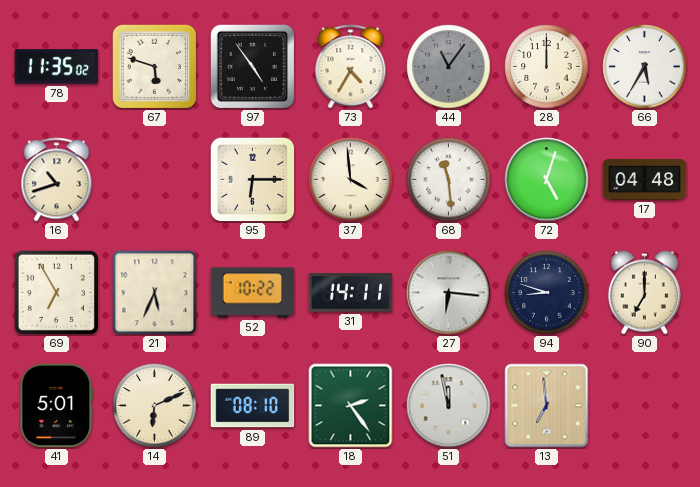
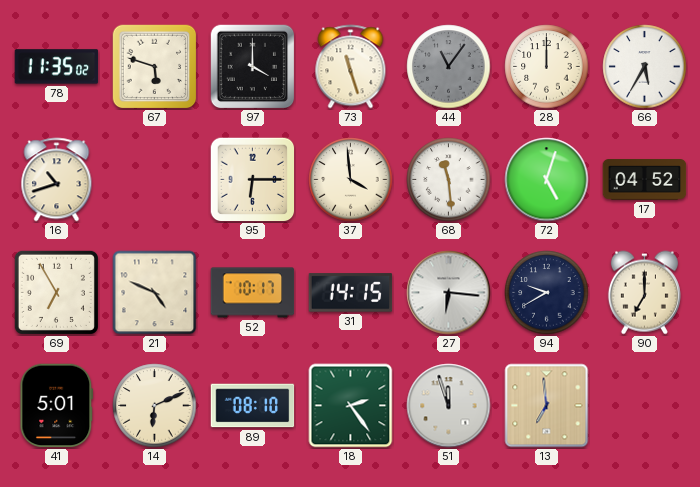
97: 4:54 -> 4:00
73: 4:35 -> 11:27
17: 04:48 -> 04:52
21: 5:34 -> 4:49
52: 10:22 -> 10:17
31: 14:11 -> 14:15
94: 8:48 -> 9:40
51: 11:58 -> 11:57
